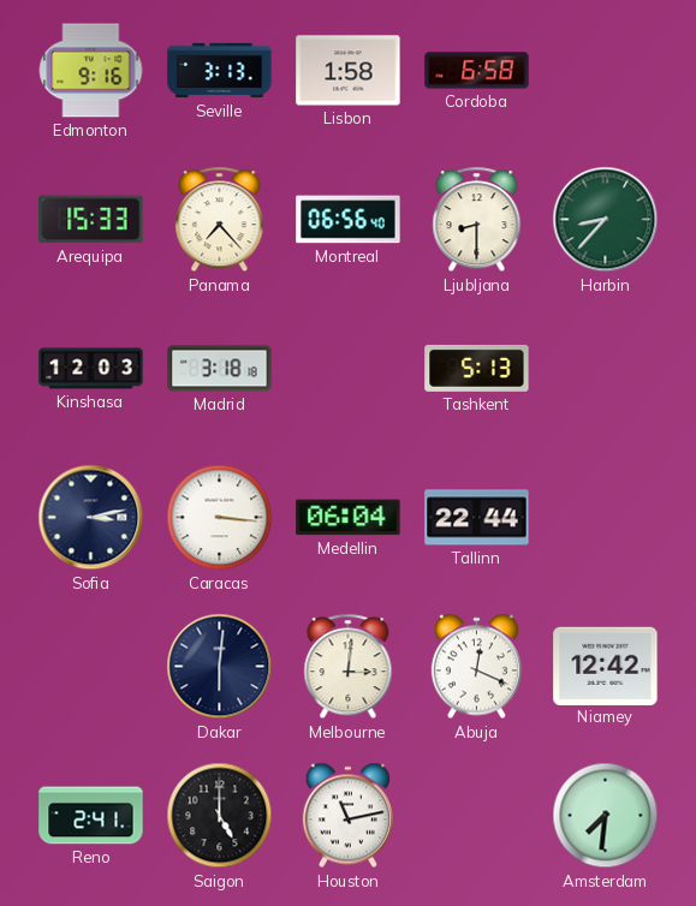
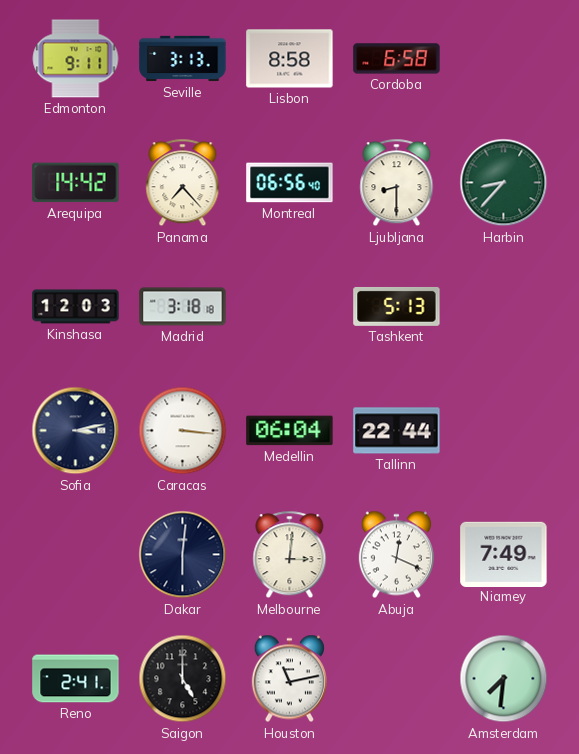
Edmonton: 9:16 -> 9:11
Lisbon: 1:58 -> 8:58
Arequipa: 15:33 -> 14:42
Niamey: 12:42 -> 7:49
